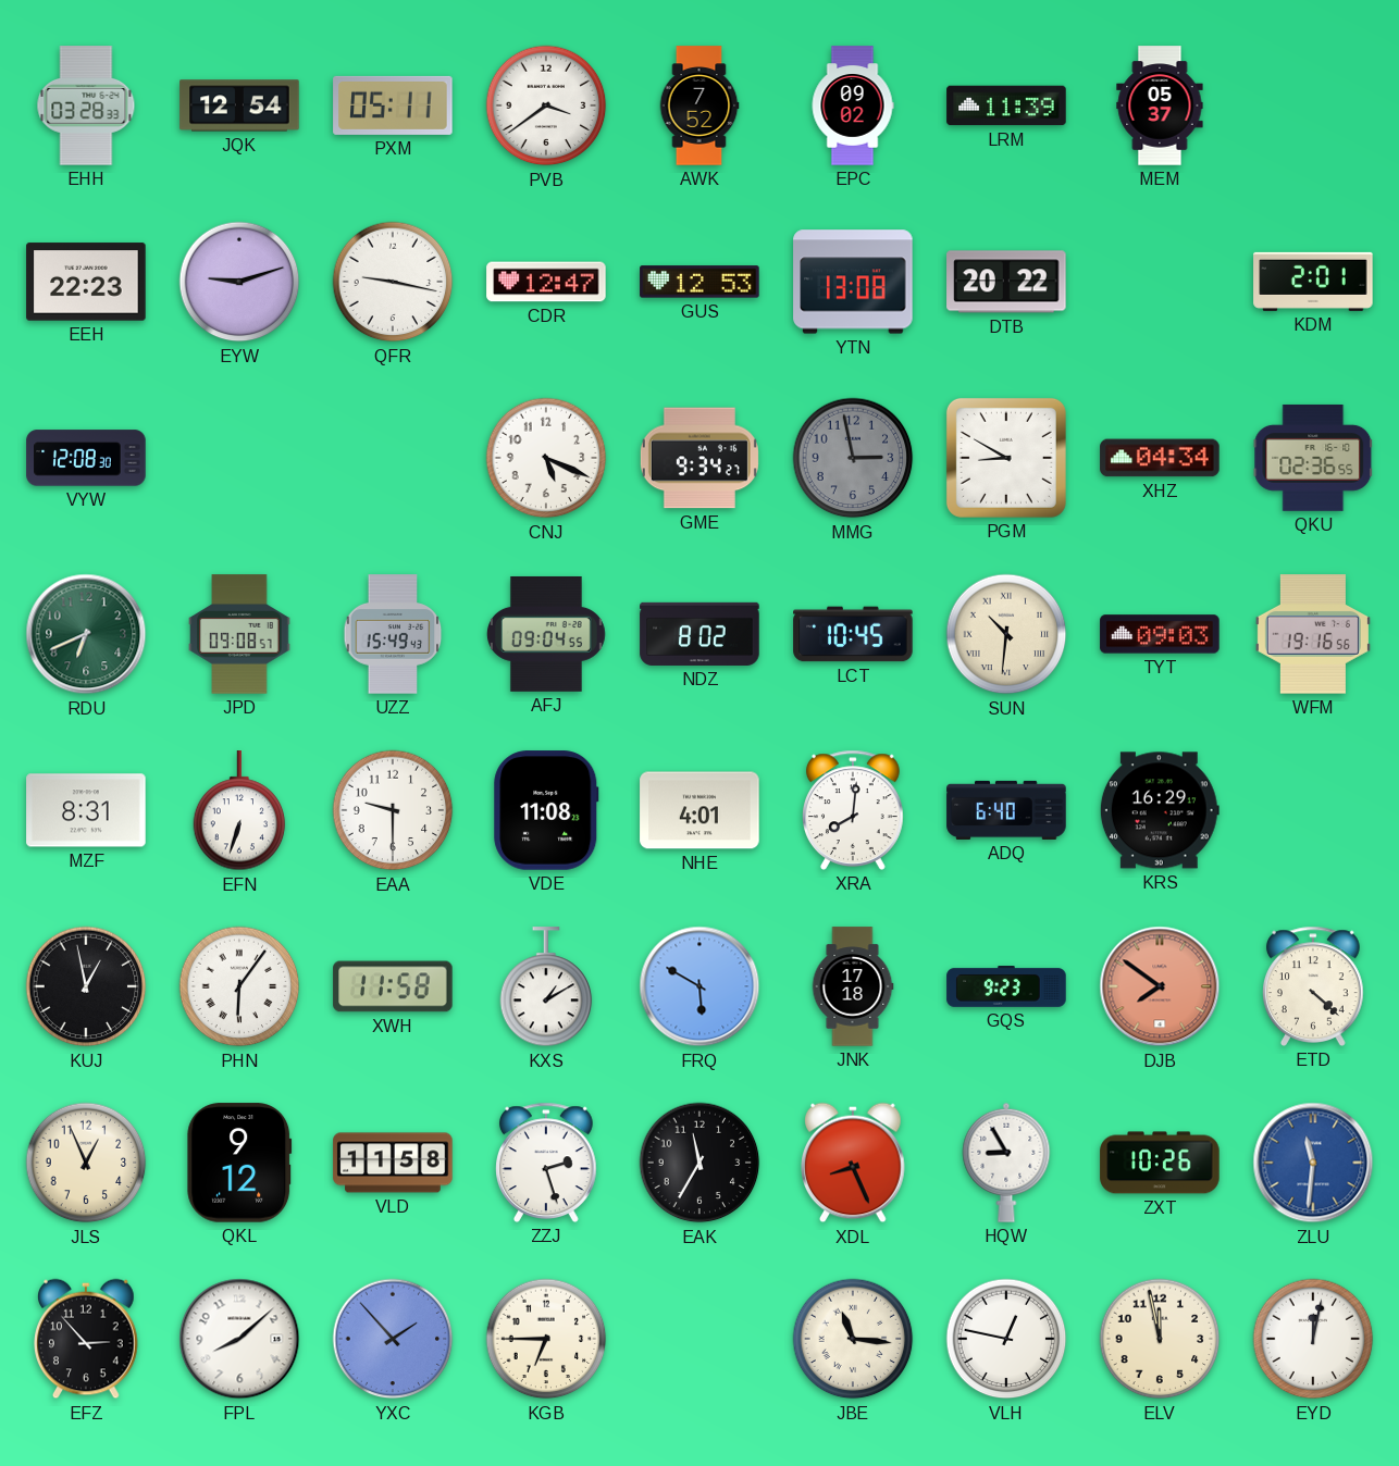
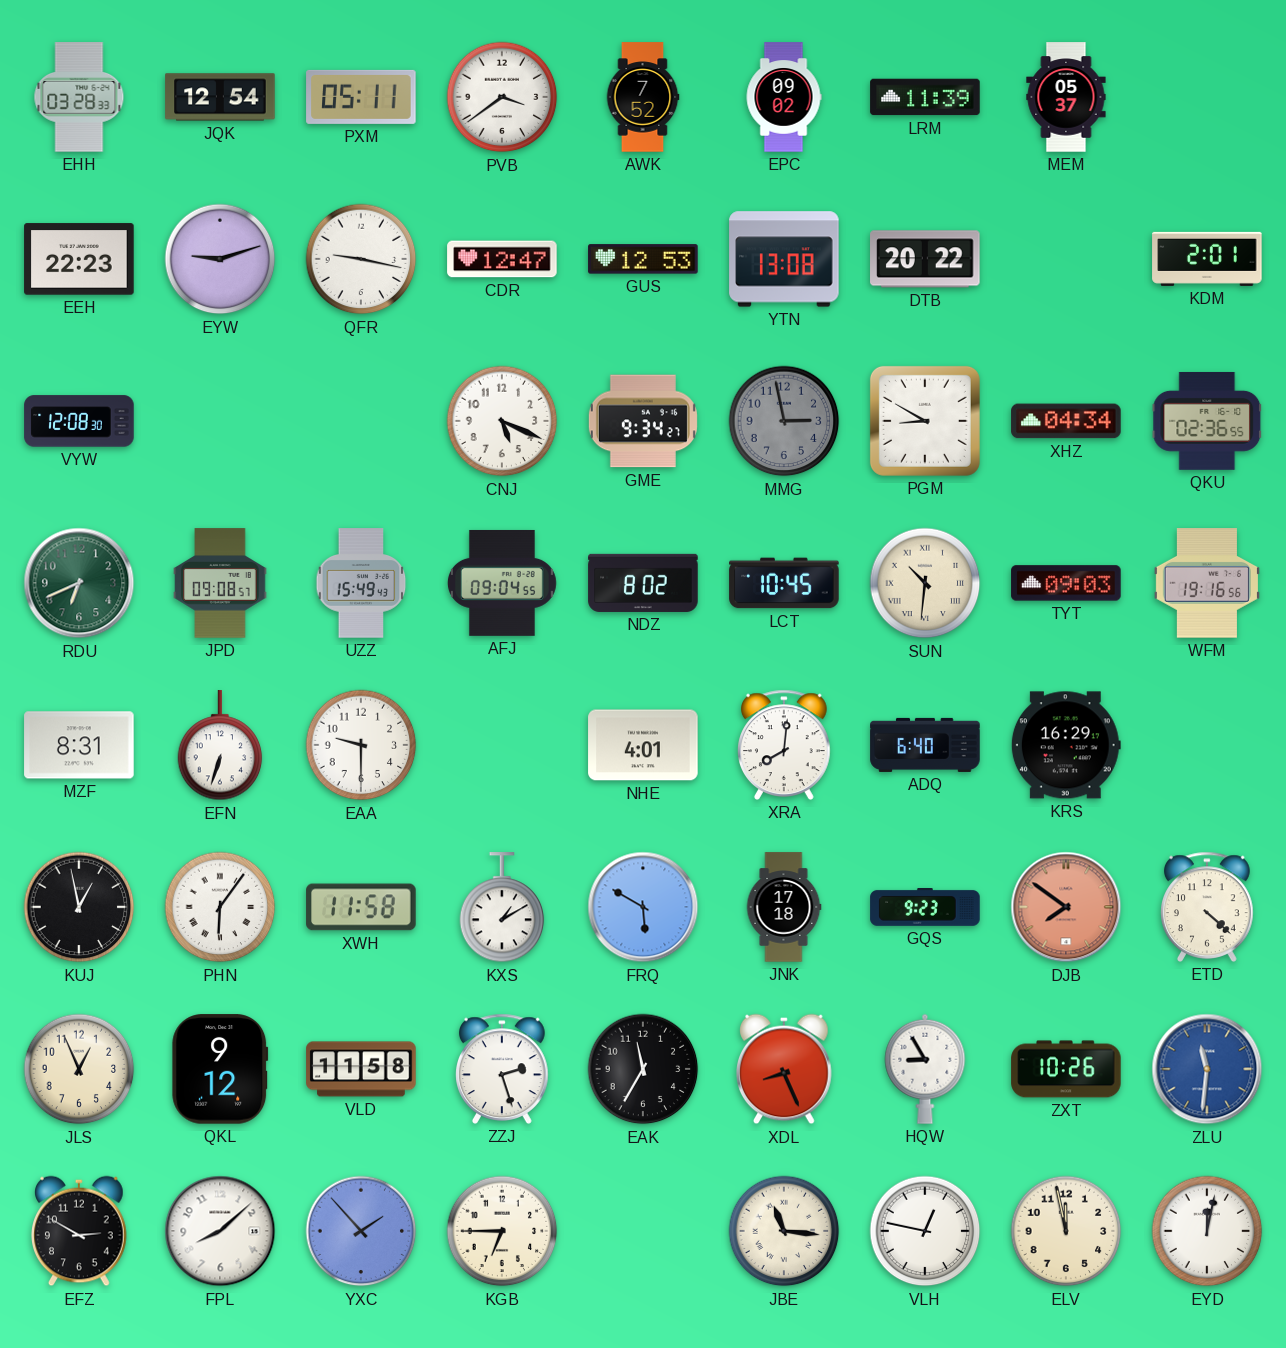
VDE: 11:08 -> none
EFZ: 2:53 -> 2:50
